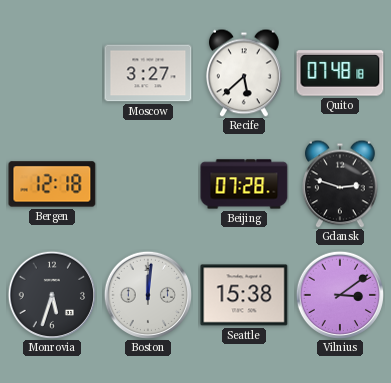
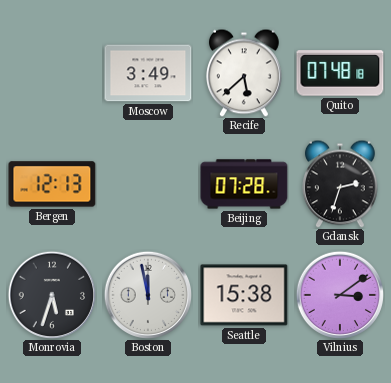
Moscow: 3:27 -> 3:49
Bergen: 12:18 -> 12:13
Gdansk: 2:48 -> 2:33
Boston: 12:01 -> 11:58
